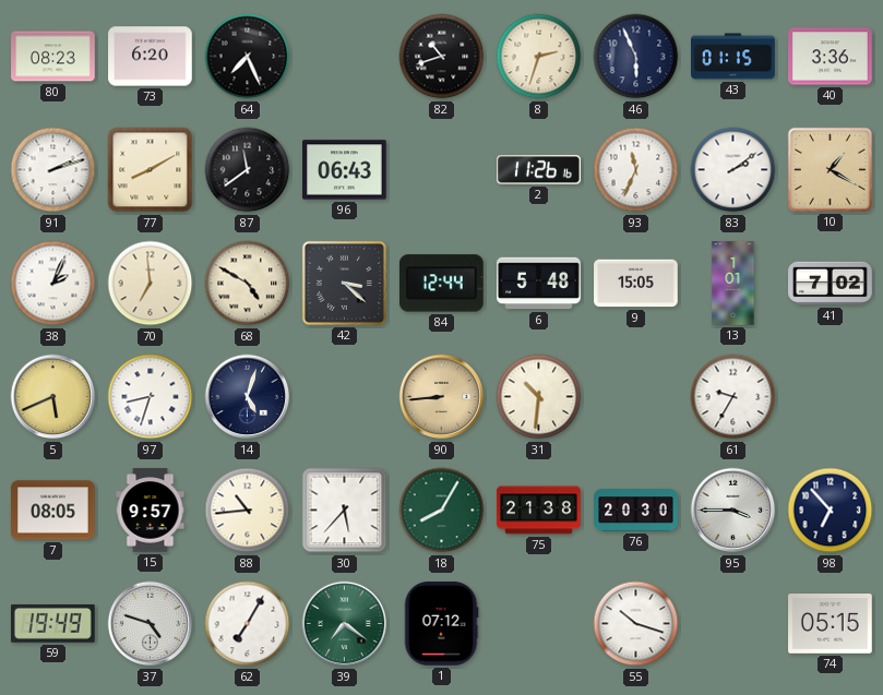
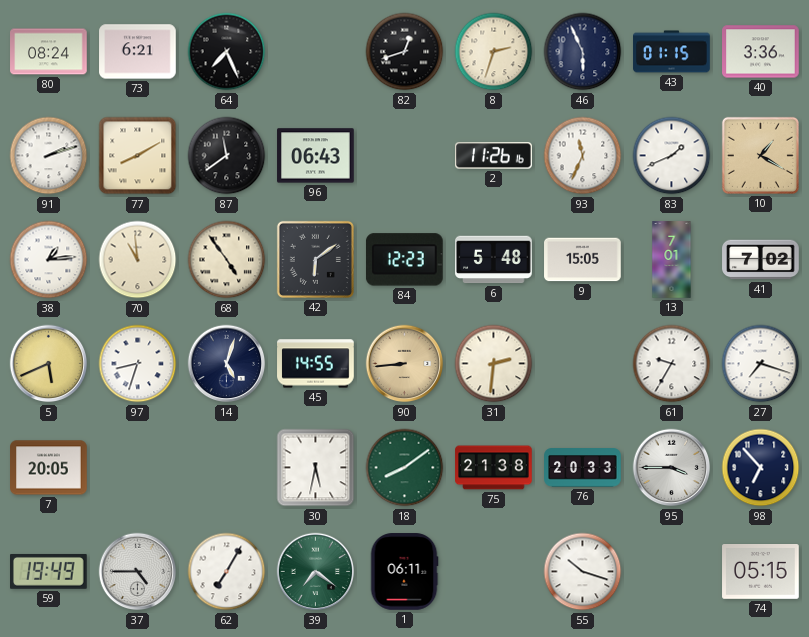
80: 08:23 -> 08:24
73: 6:20 -> 6:21
82: 10:42 -> 12:42
83: 2:09 -> 1:41
38: 2:04 -> 1:14
70: 6:59 -> 10:59
68: 4:50 -> 4:54
42: 3:22 -> 6:09
84: 12:44 -> 12:23
13: 1:01 -> 7:01
45: none -> 14:55
31: 10:31 -> 2:31
27: none -> 7:18
7: 08:05 -> 20:05
15: 9:57 -> none
88: 10:44 -> none
30: 5:37 -> 5:32
18: 8:05 -> 8:09
76: 20:30 -> 20:33
37: 4:48 -> 4:45
1: 07:12 -> 06:11
